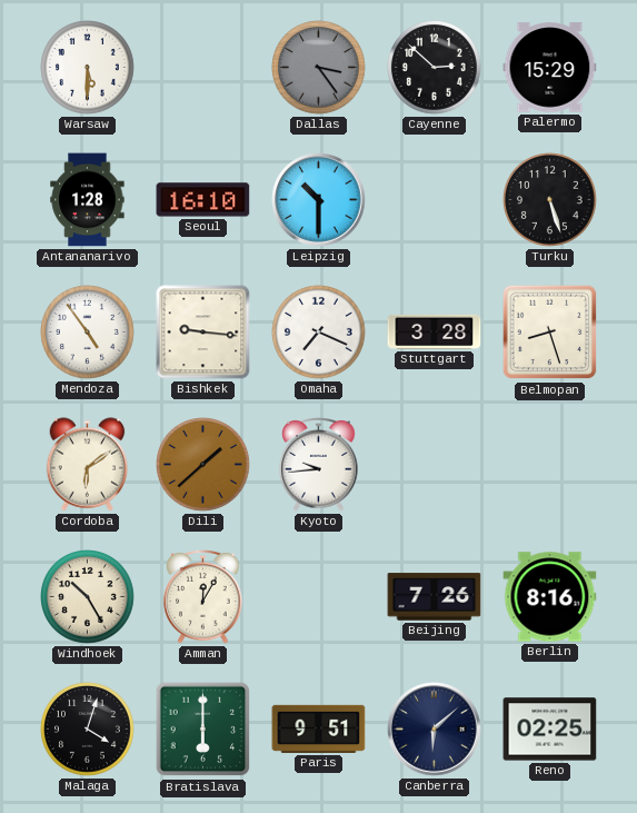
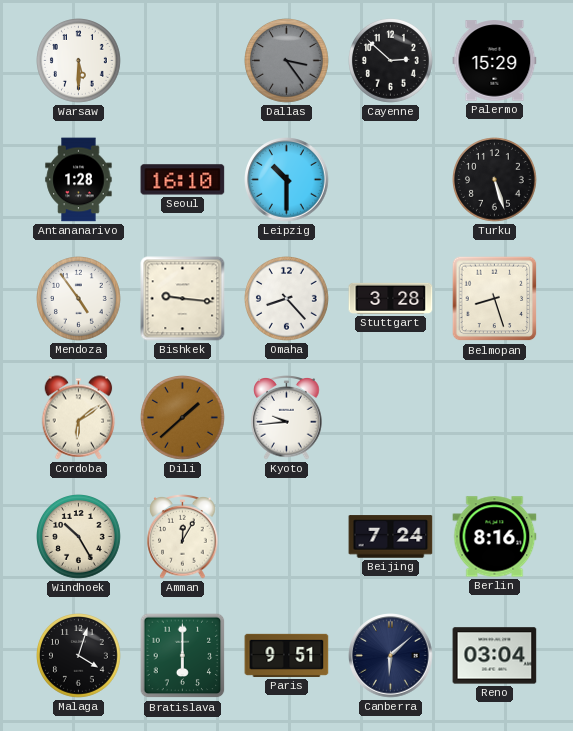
Omaha: 7:19 -> 8:23
Beijing: 7:26 -> 7:24
Reno: 02:25 -> 03:04
